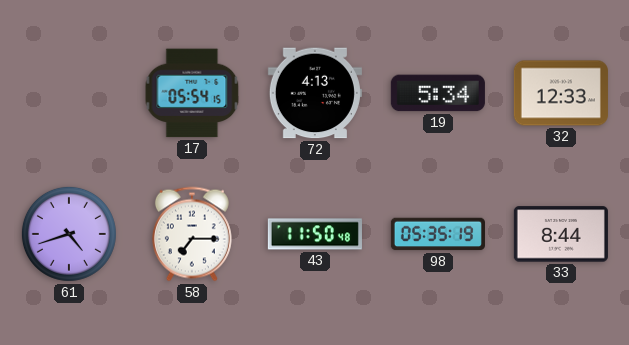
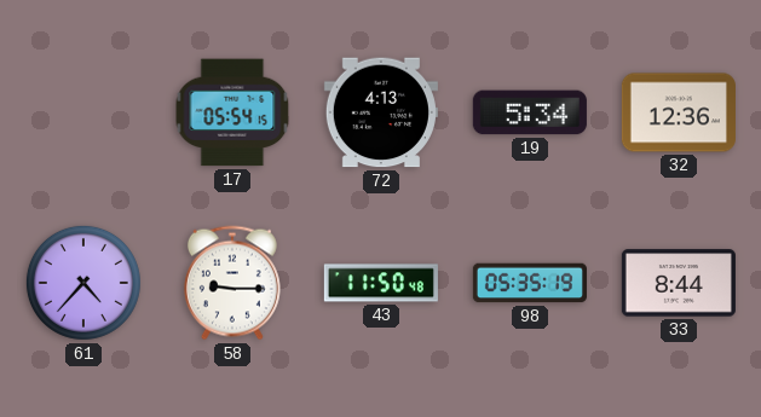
32: 12:33 -> 12:36
61: 4:42 -> 4:37
58: 7:15 -> 9:15
